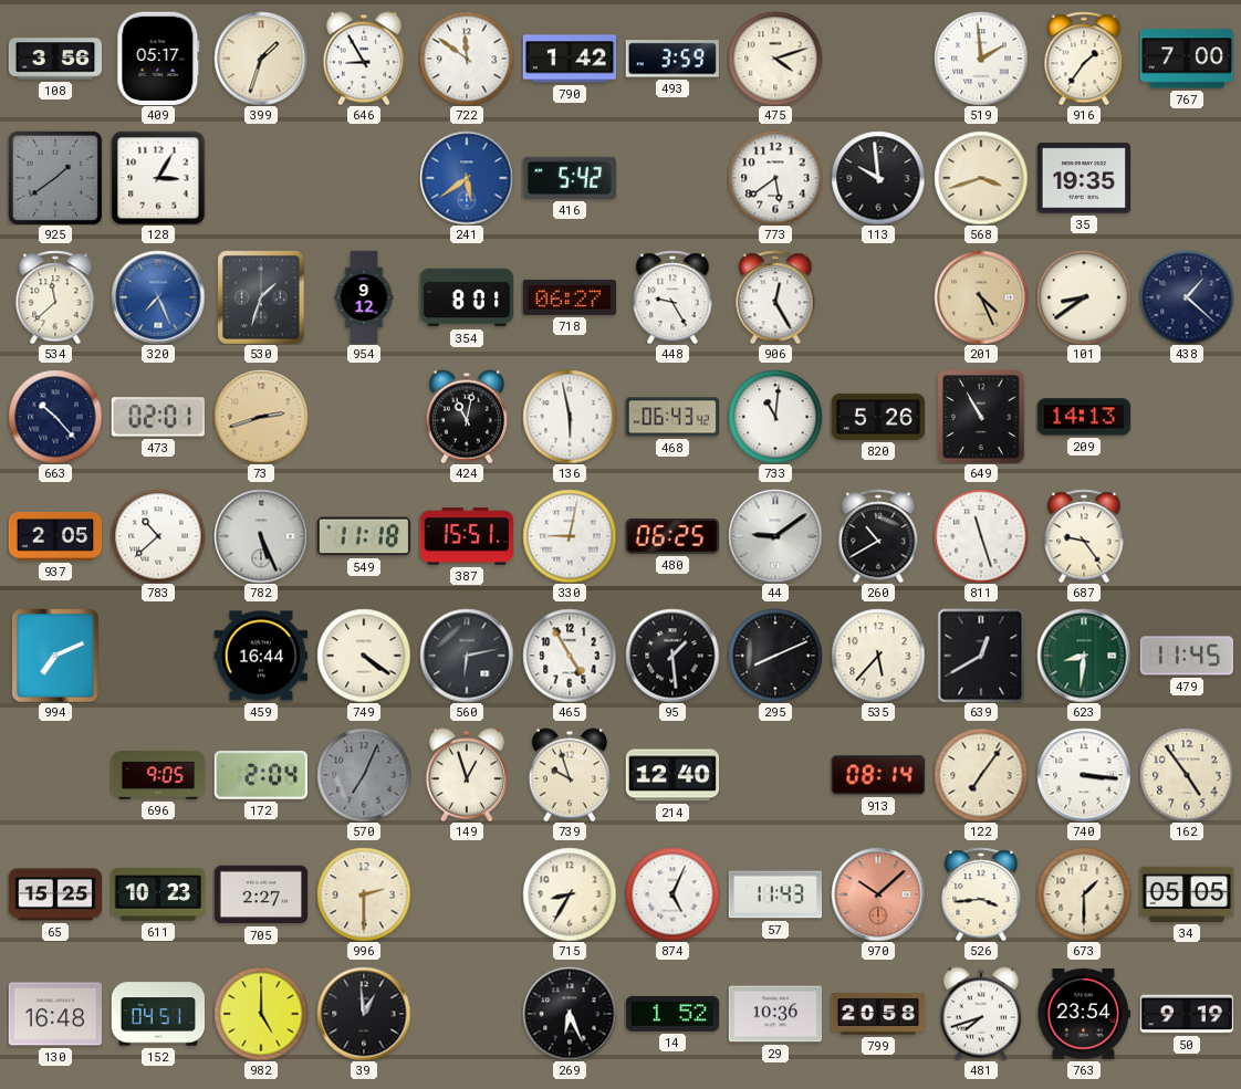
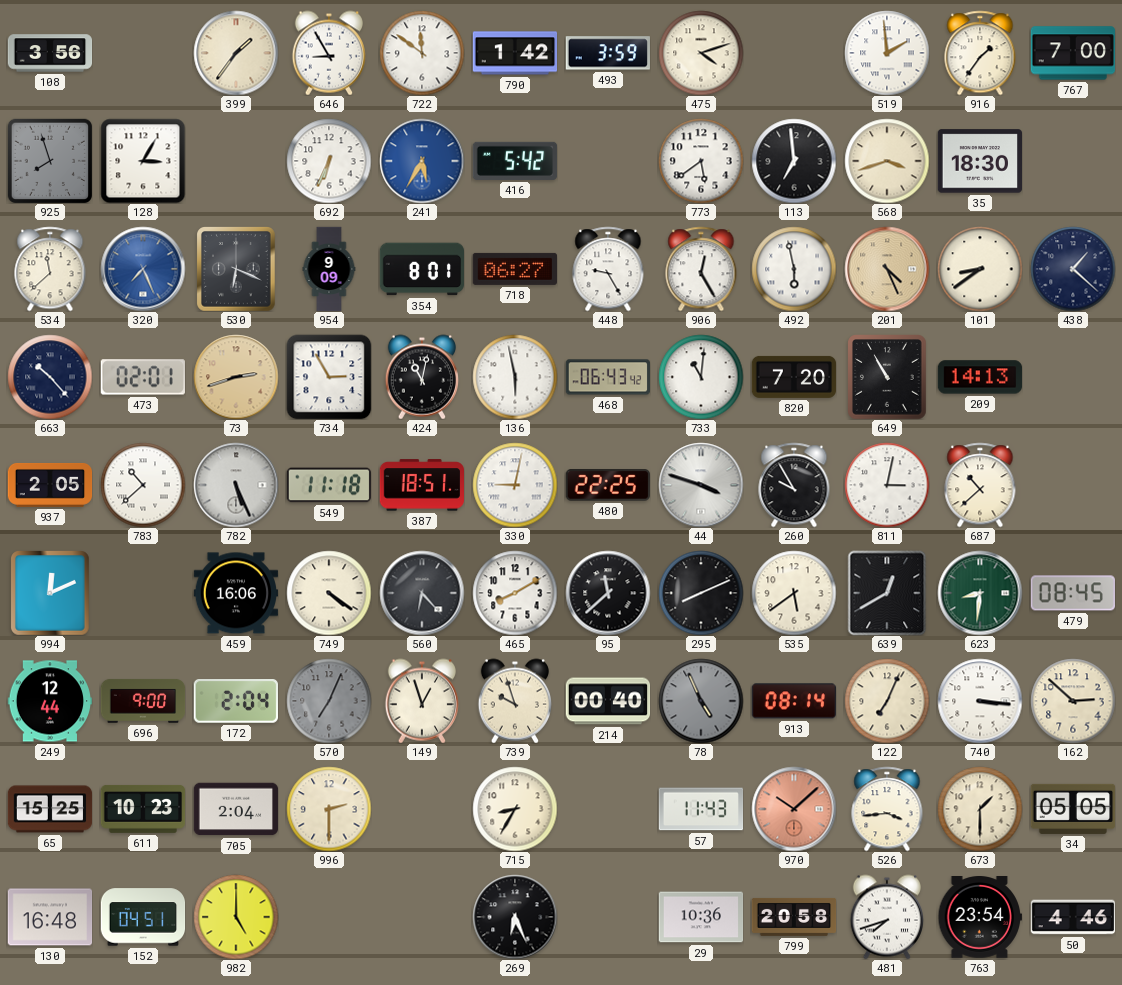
409: 05:17 -> none
399: 1:33 -> 1:36
925: 1:39 -> 7:57
692: none -> 6:34
241: 5:39 -> 5:35
113: 9:59 -> 6:59
35: 19:35 -> 18:30
530: 1:33 -> 6:19
954: 9:12 -> 9:09
492: none -> 5:58
734: none -> 2:55
820: 5:26 -> 7:20
387: 15:51 -> 18:51
480: 06:25 -> 22:25
44: 9:09 -> 3:48
260: 10:40 -> 9:55
811: 11:27 -> 3:02
687: 9:24 -> 10:38
994: 7:11 -> 12:11
459: 16:44 -> 16:06
560: 6:13 -> 6:23
465: 4:55 -> 8:10
95: 1:29 -> 11:38
535: 5:37 -> 5:39
479: 11:45 -> 08:45
249: none -> 12:44
696: 9:05 -> 9:00
214: 12:40 -> 00:40
78: none -> 4:56
122: 7:06 -> 7:04
162: 4:54 -> 2:52
705: 2:27 -> 2:04
874: 5:04 -> none
39: 12:59 -> none
14: 1:52 -> none
50: 9:19 -> 4:46
